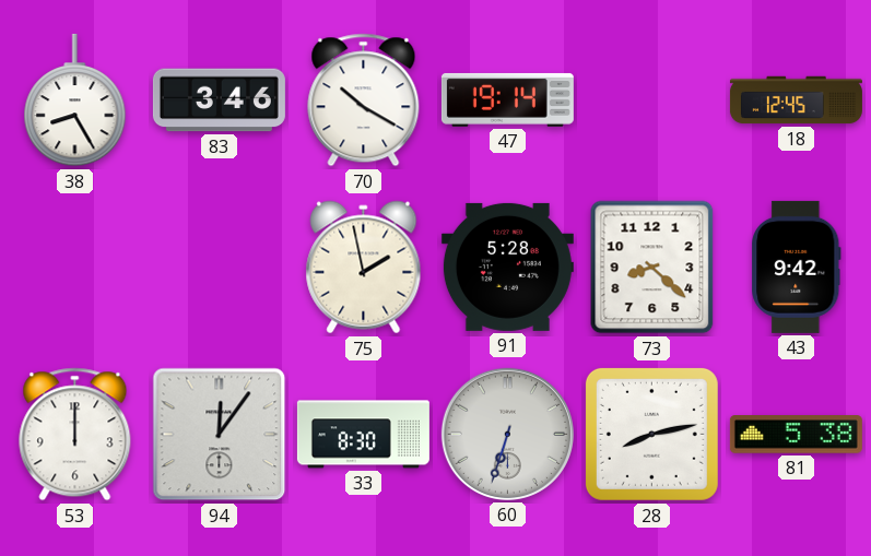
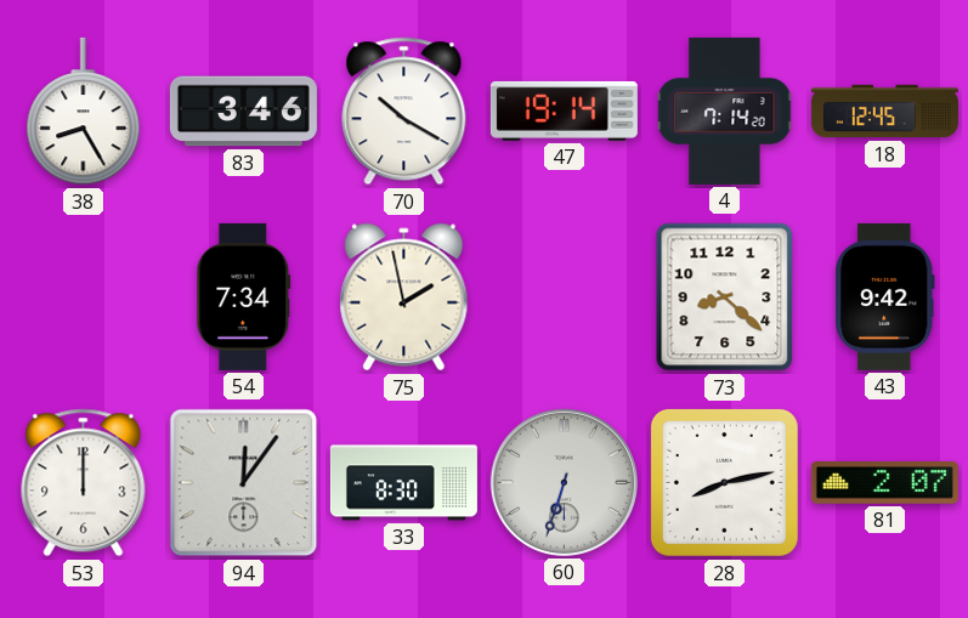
4: none -> 7:14
54: none -> 7:34
91: 5:28 -> none
81: 5:38 -> 2:07
